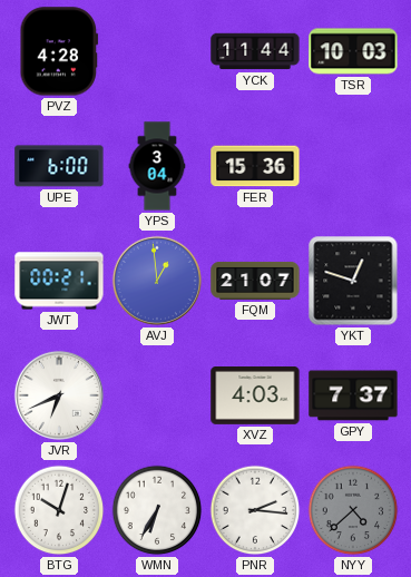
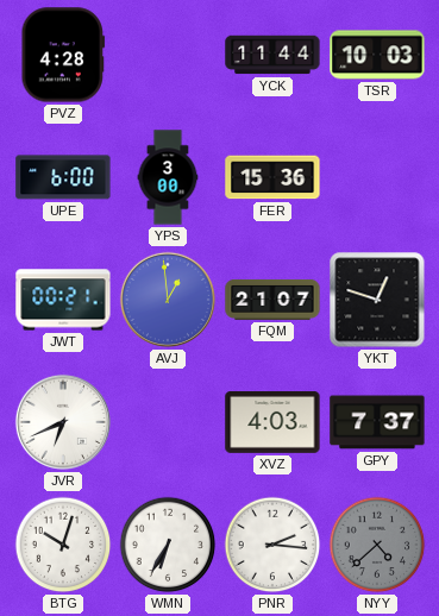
YPS: 3:04 -> 3:00
